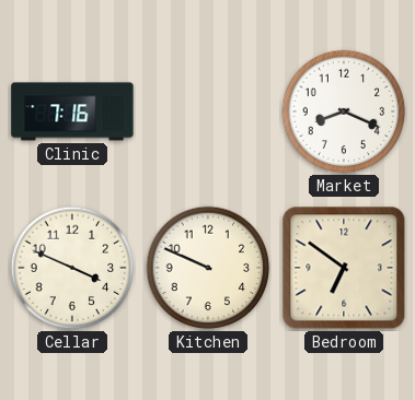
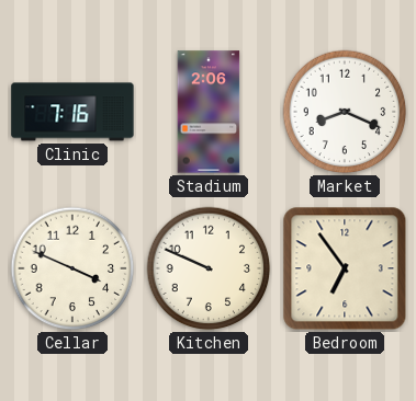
Stadium: none -> 2:06
Bedroom: 6:51 -> 6:54
